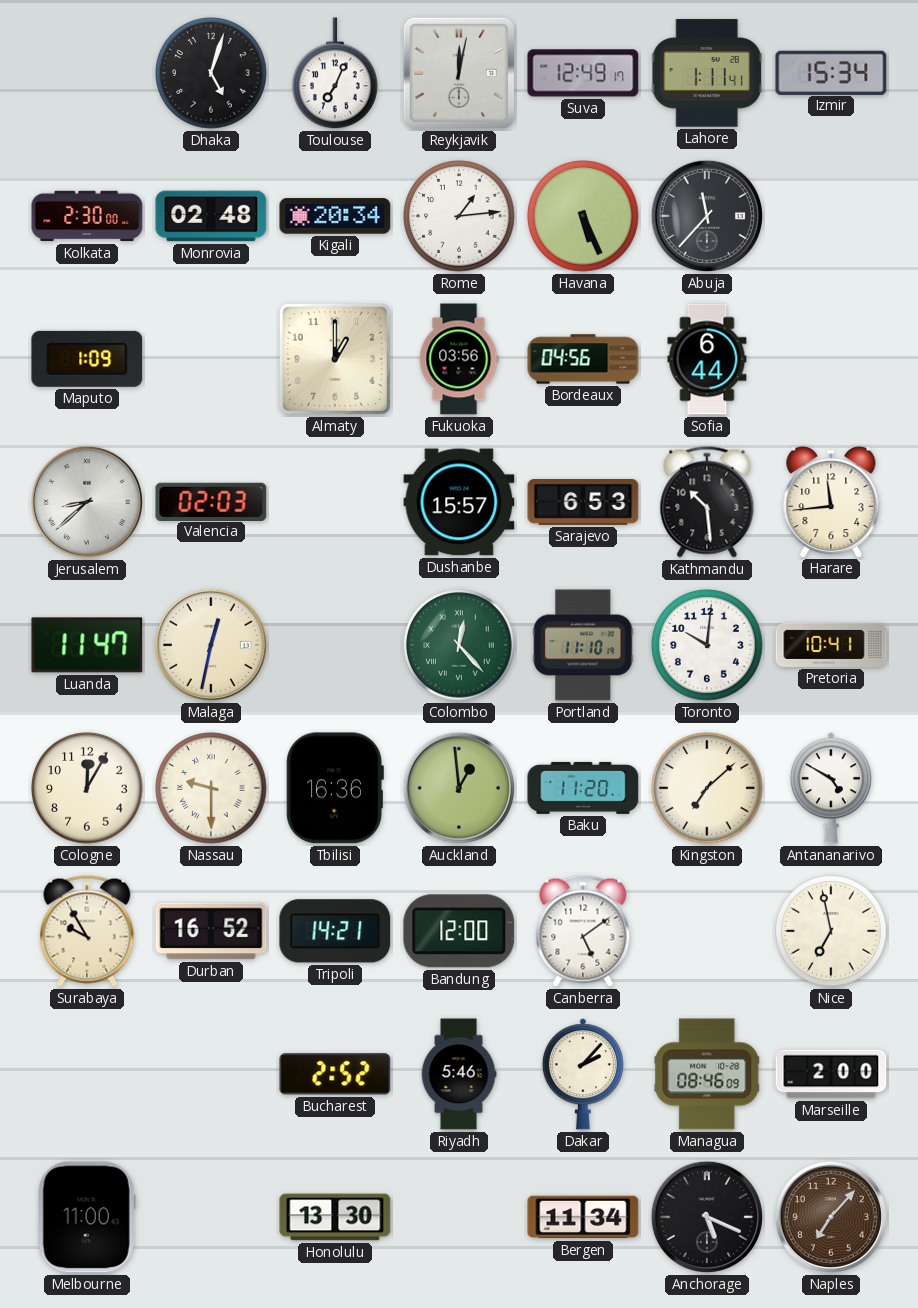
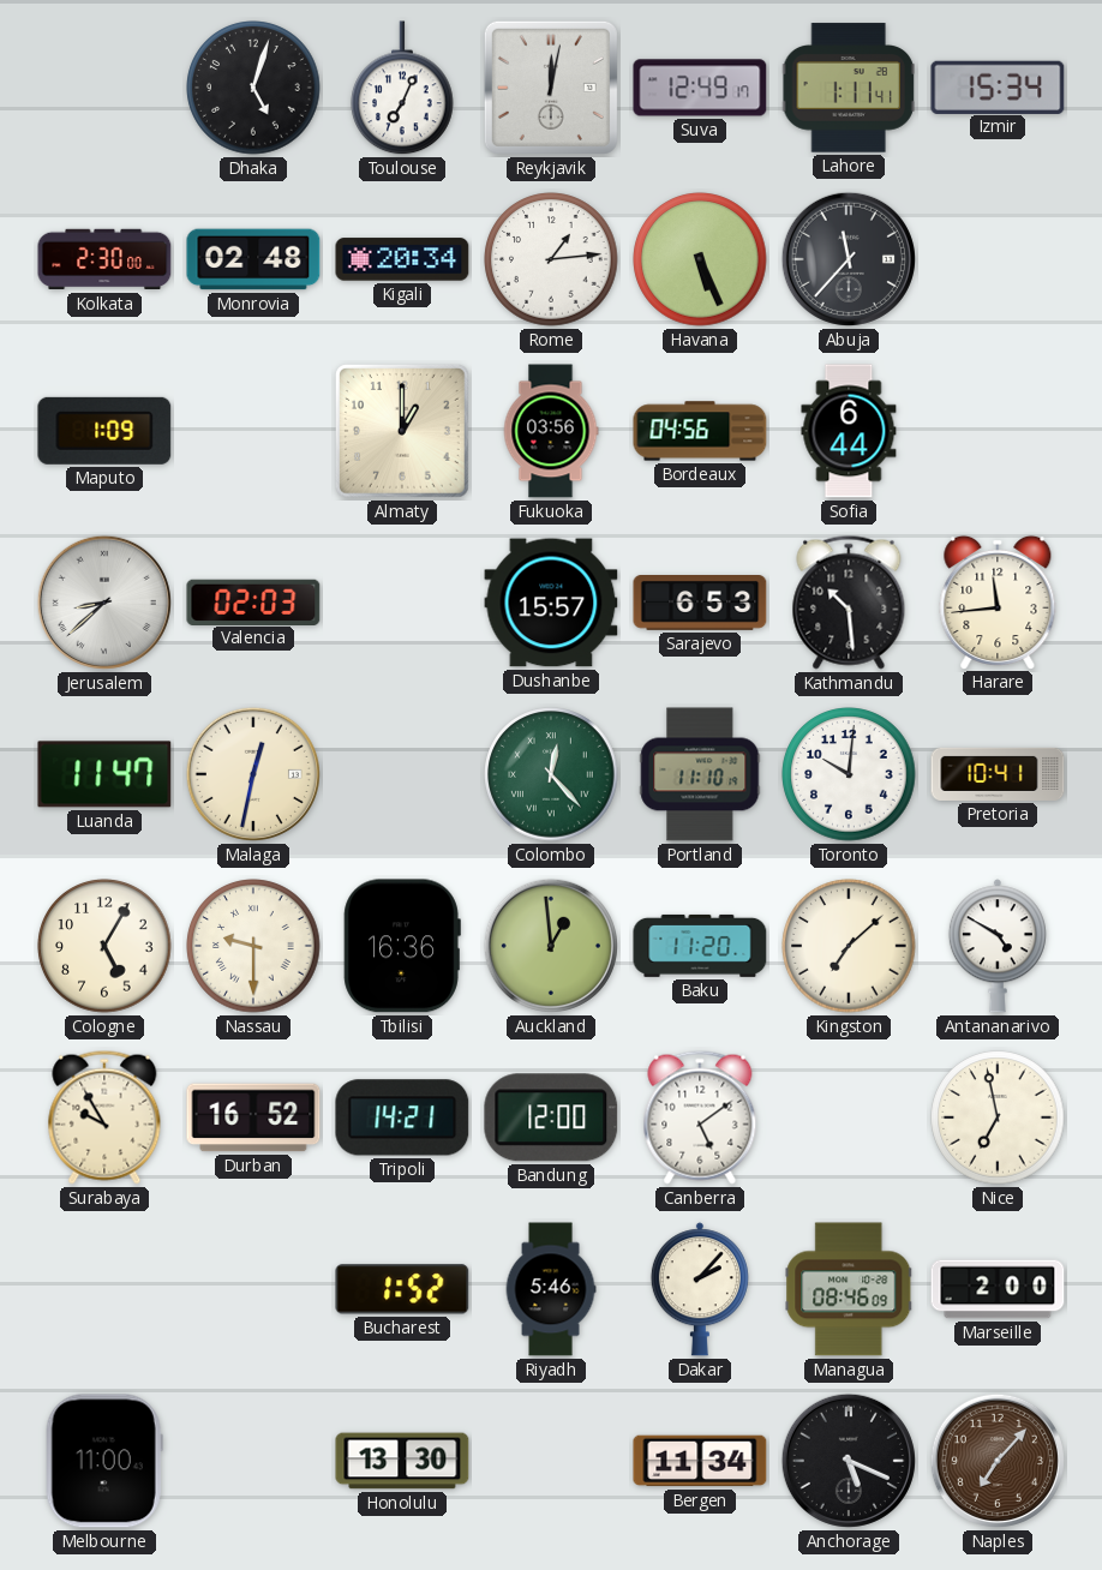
Cologne: 12:05 -> 5:05
Bucharest: 2:52 -> 1:52
